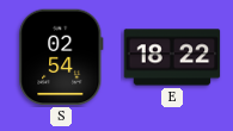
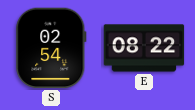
E: 18:22 -> 08:22
